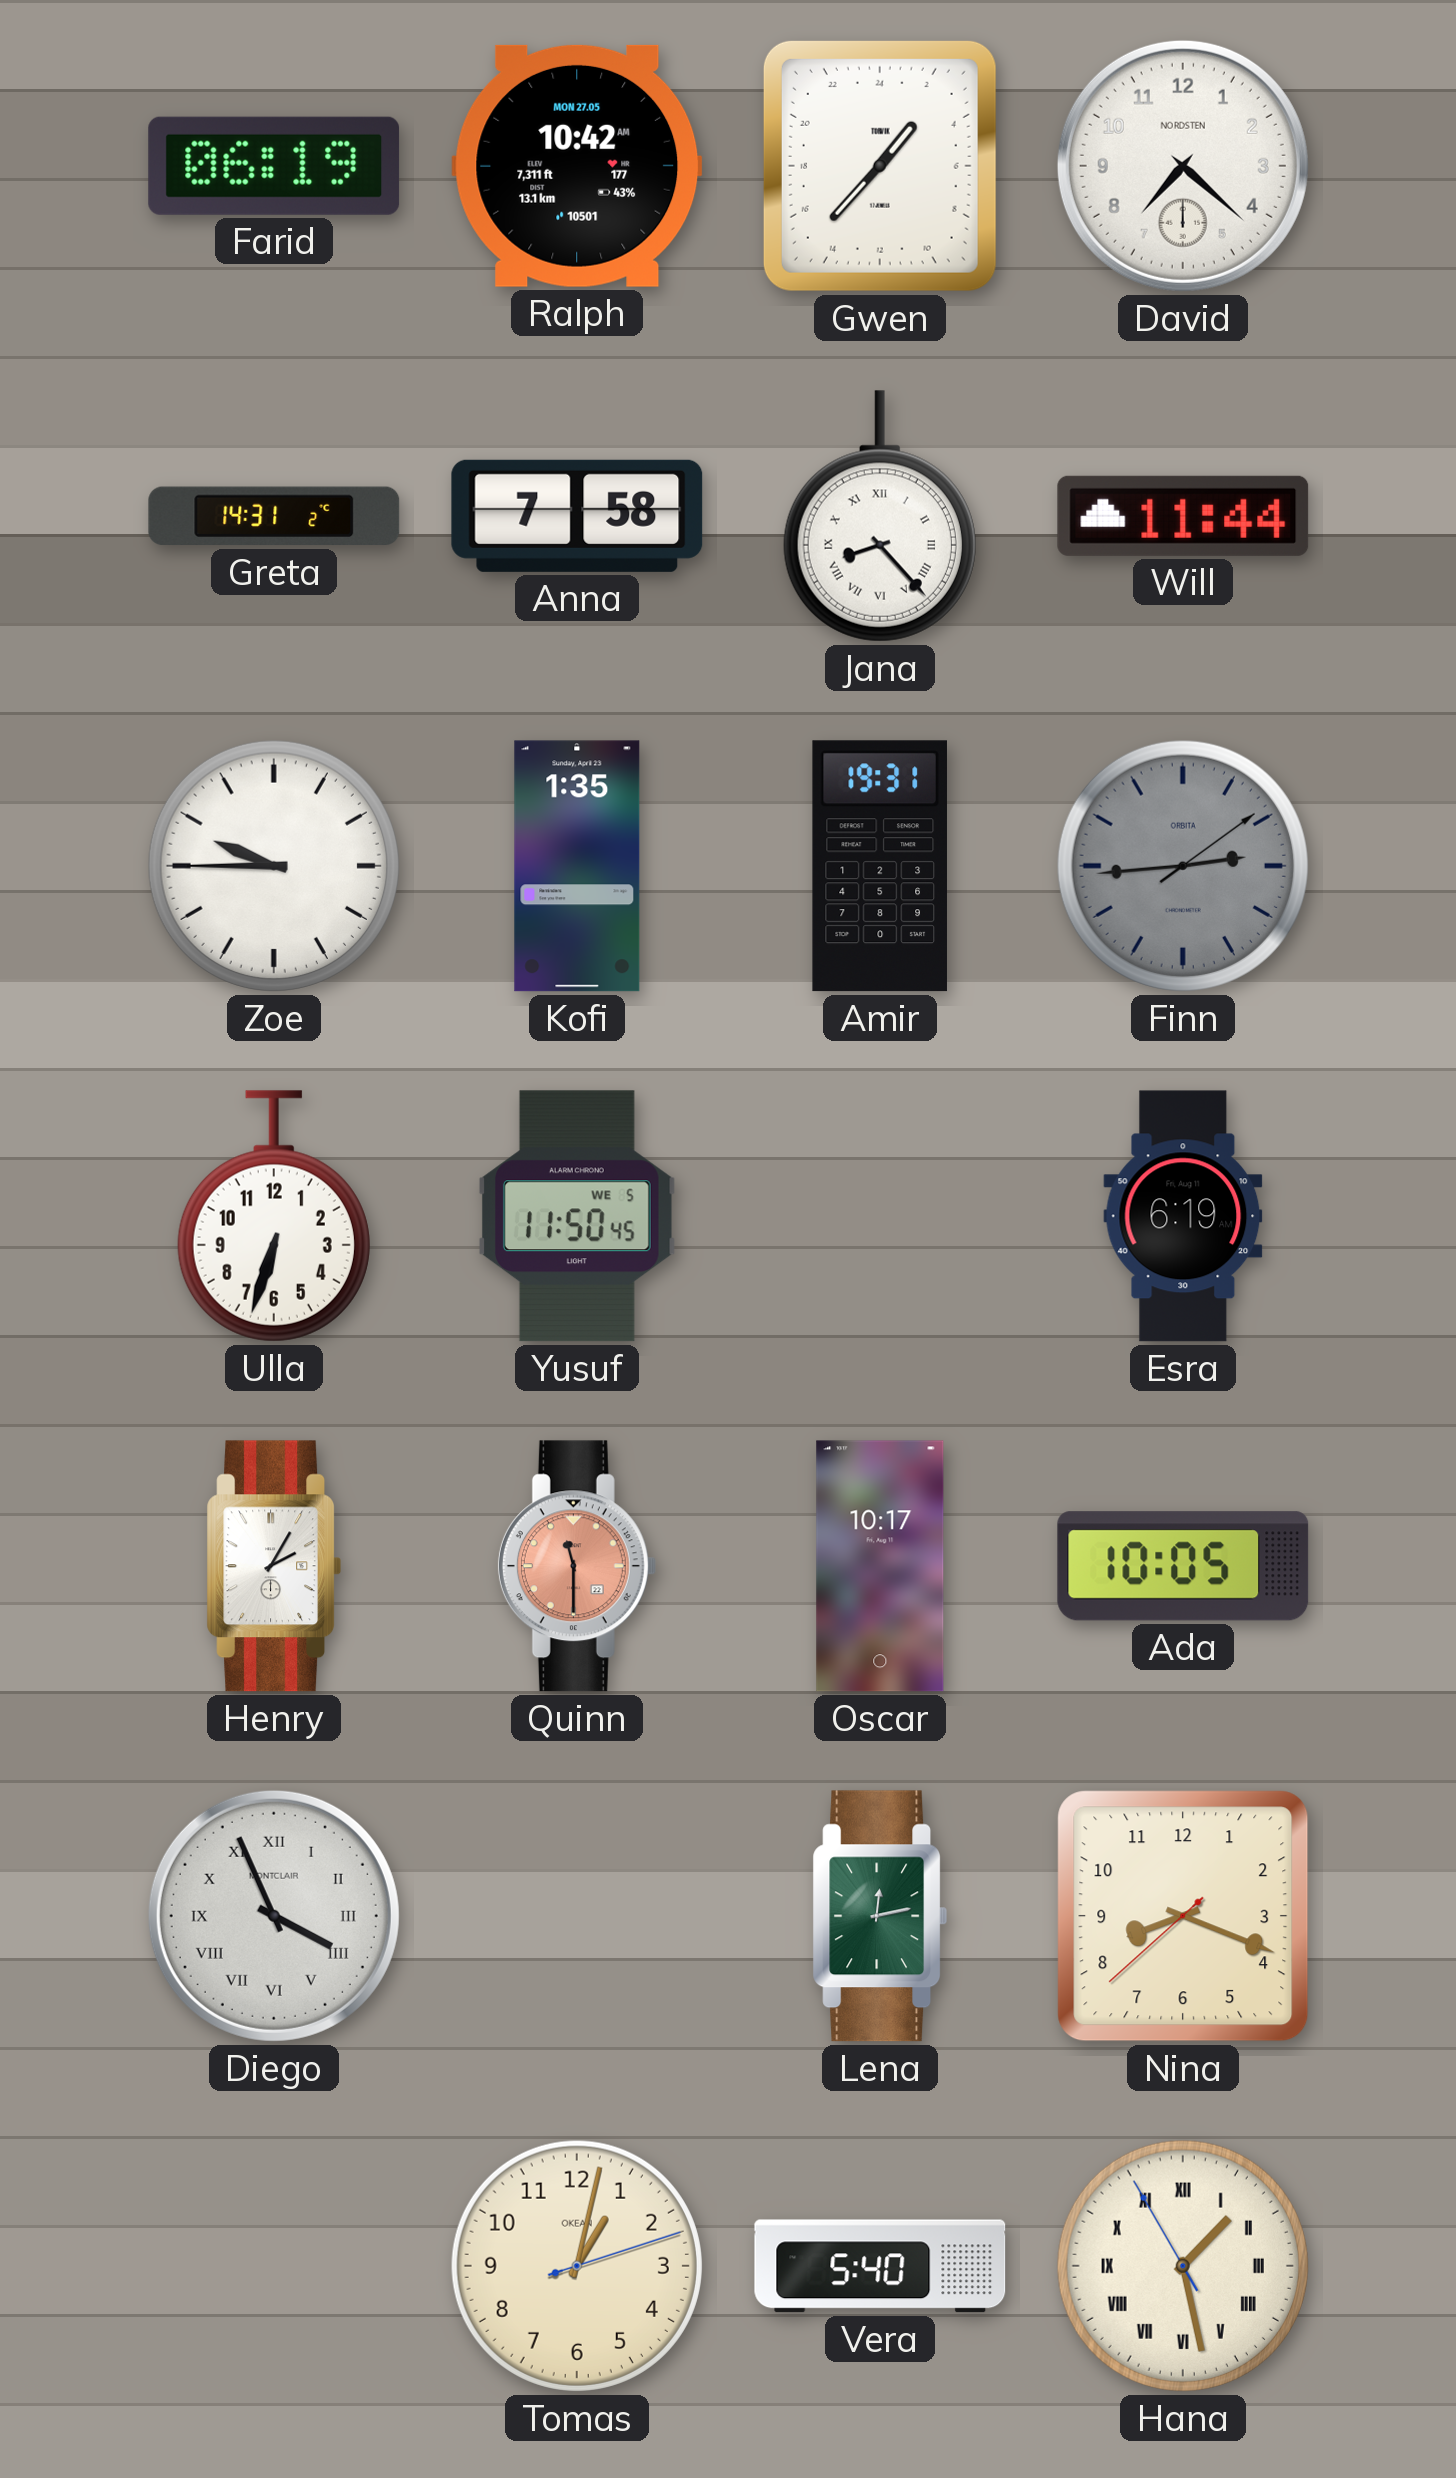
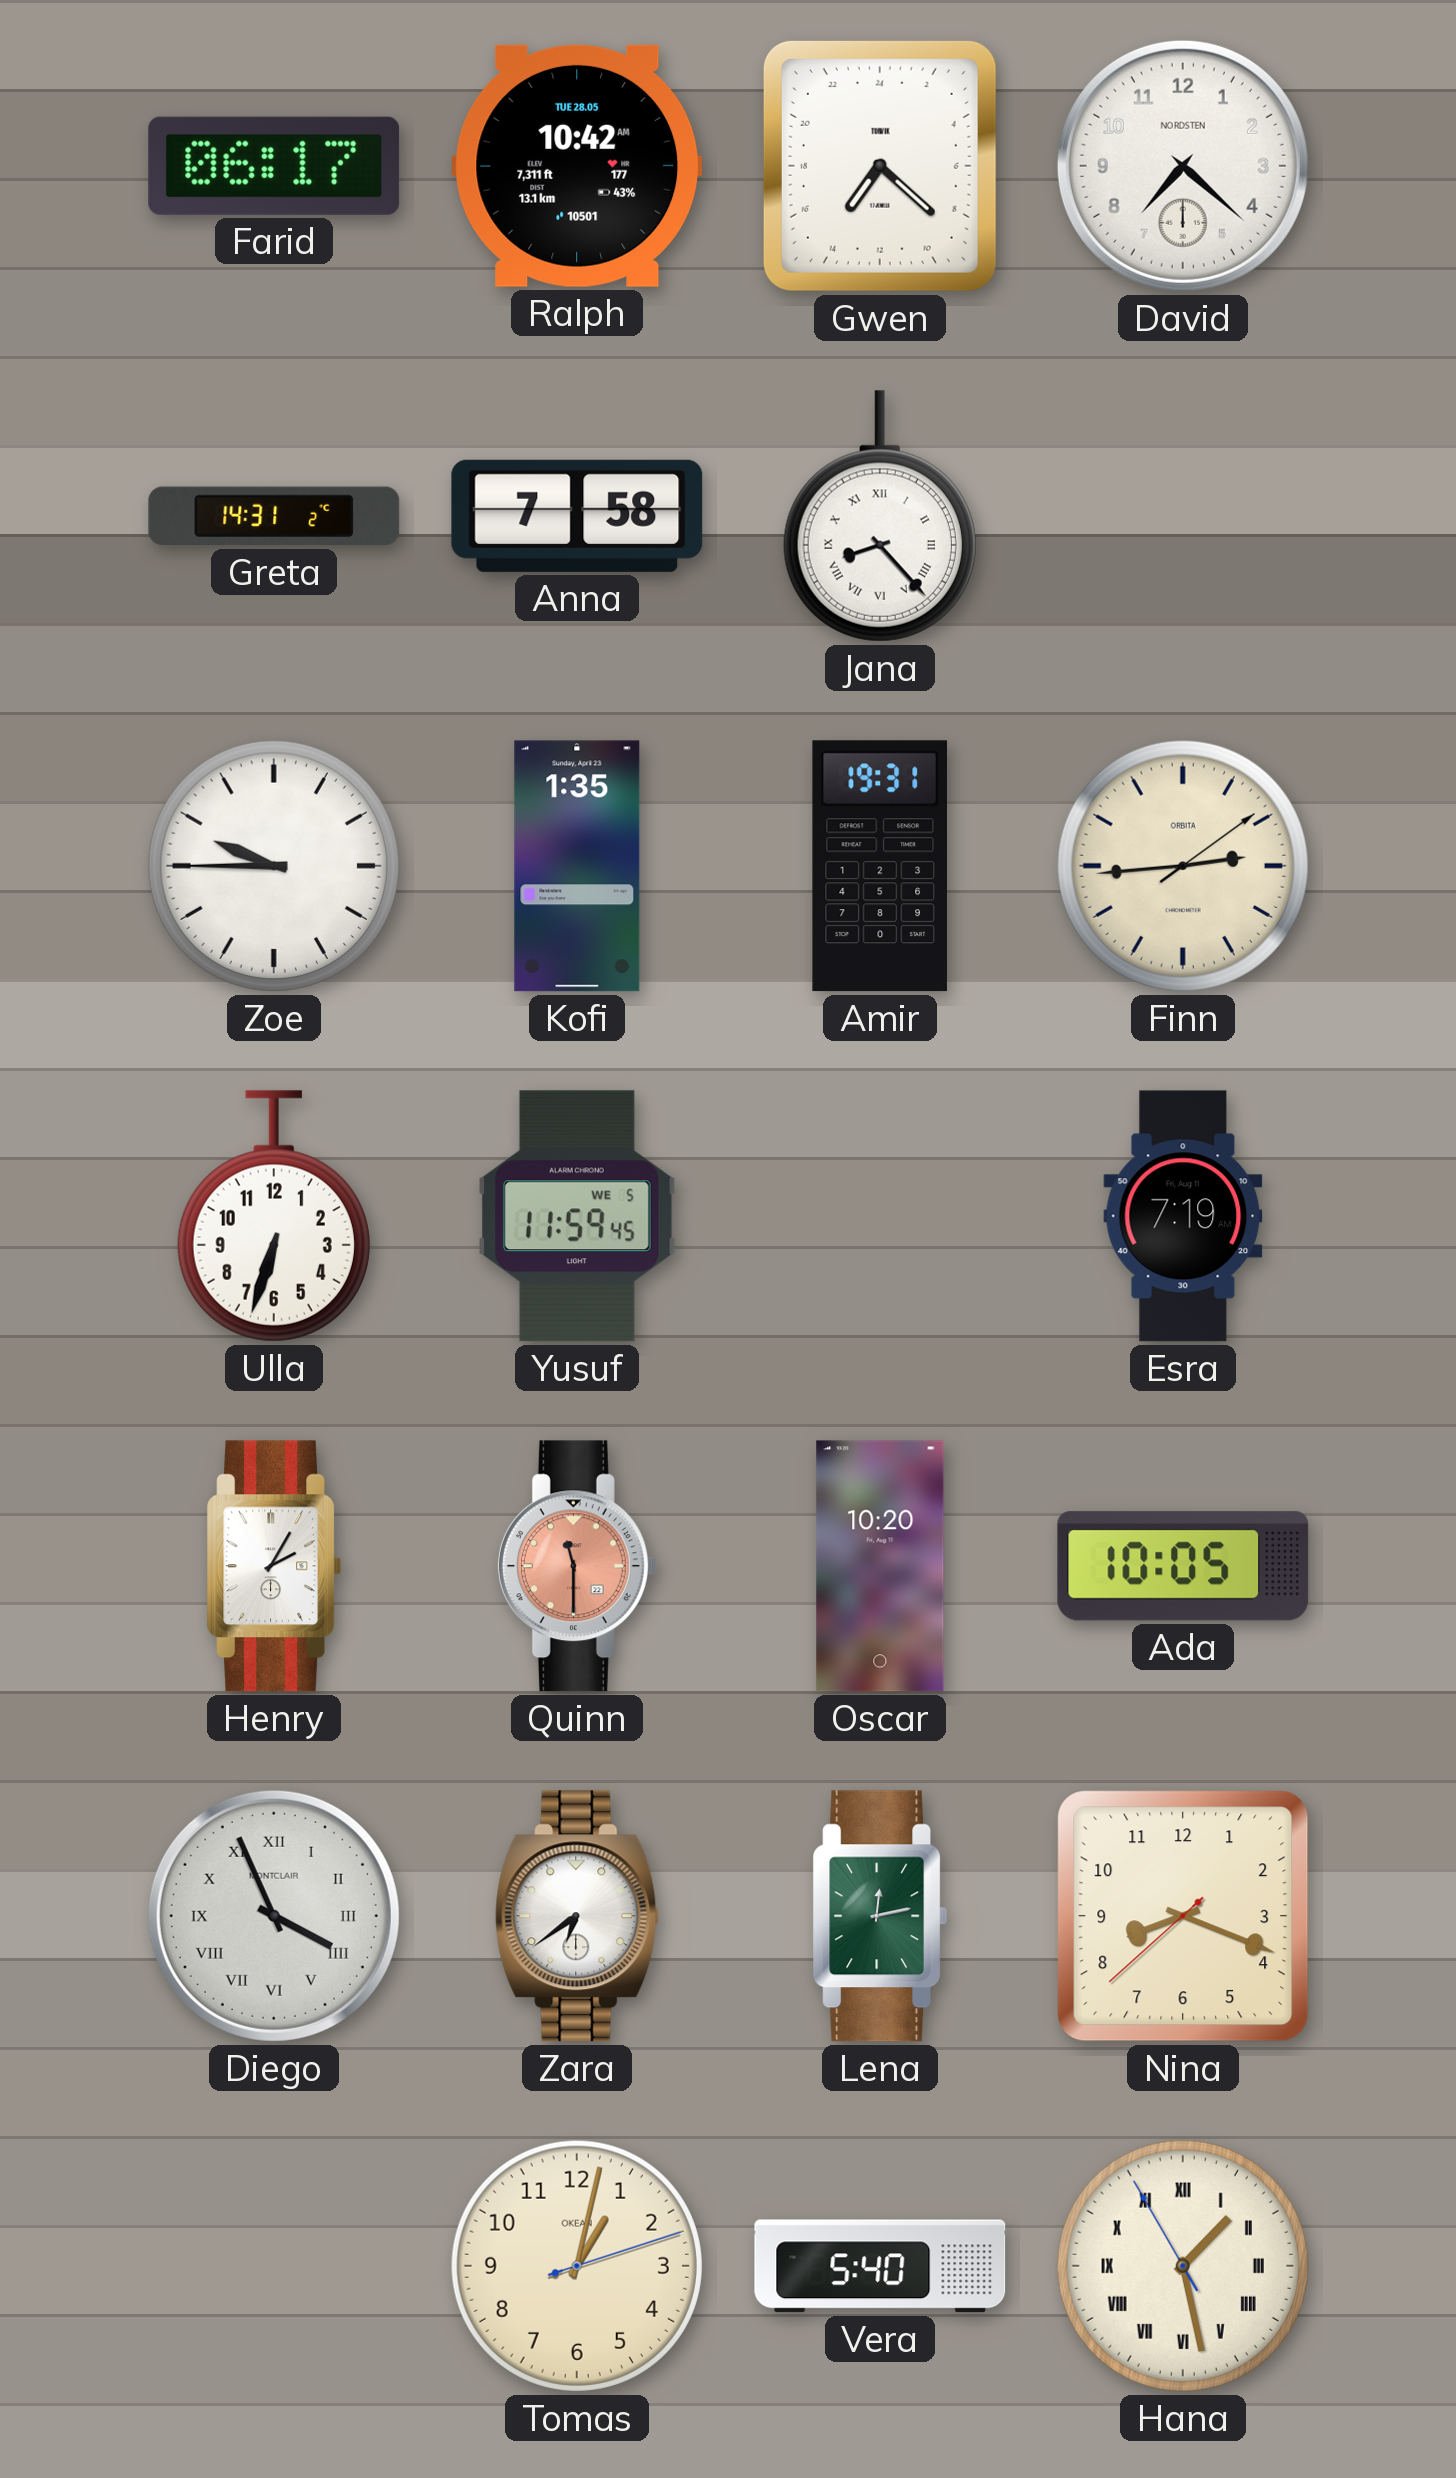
Farid: 06:19 -> 06:17
Ralph date: MON 27.05 -> TUE 28.05
Gwen: 2:37 -> 14:22
Will: 11:44 -> none
Finn dial: grey -> cream
Yusuf: 11:50 -> 11:59
Esra: 6:19 -> 7:19
Oscar: 10:17 -> 10:20
Zara: none -> 6:39
